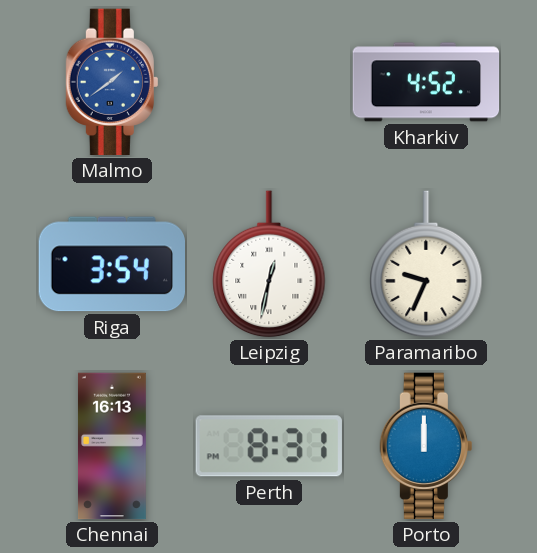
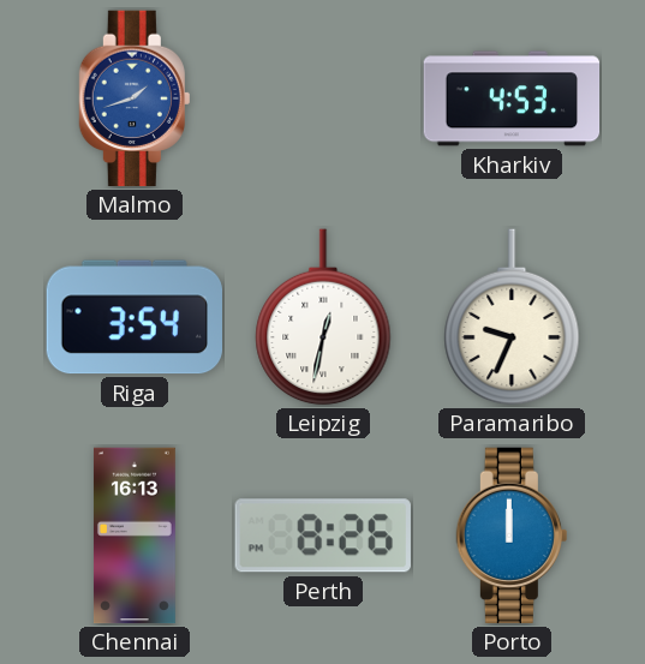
Malmo: 1:39 -> 1:42
Kharkiv: 4:52 -> 4:53
Perth: 8:31 -> 8:26
